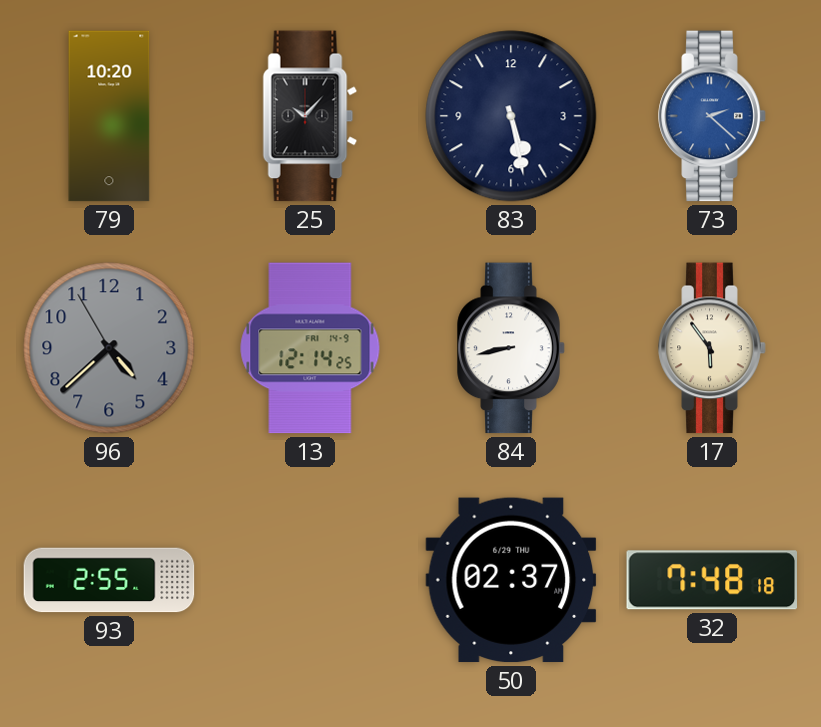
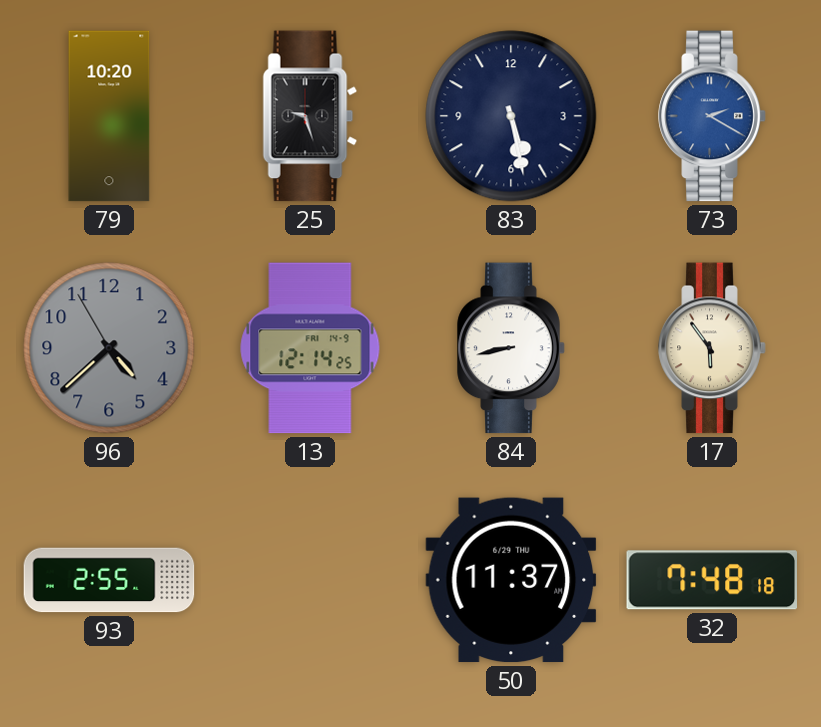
25: 10:07 -> 9:27
73: 2:22 -> 2:20
50: 02:37 -> 11:37
